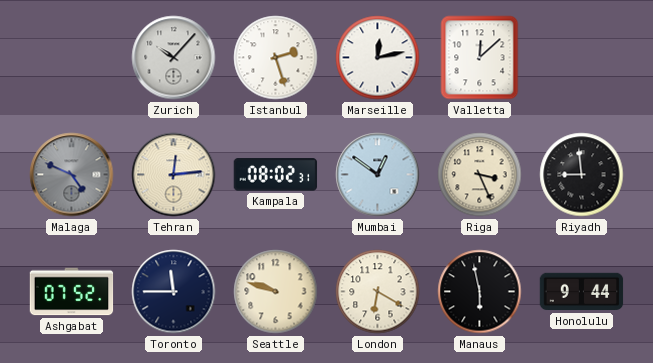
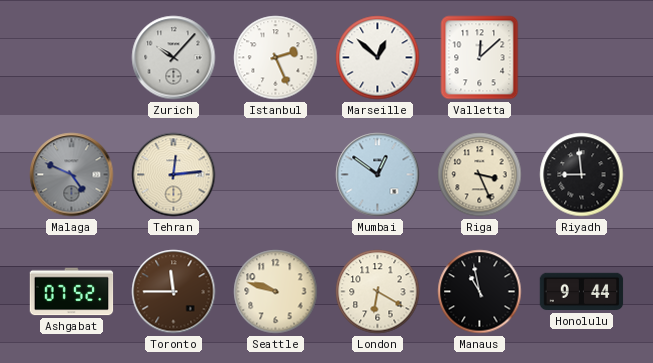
Istanbul: 2:27 -> 2:26
Marseille: 12:13 -> 12:52
Kampala: 08:02 -> none
Toronto dial: navy -> brown
Manaus: 5:58 -> 10:58
